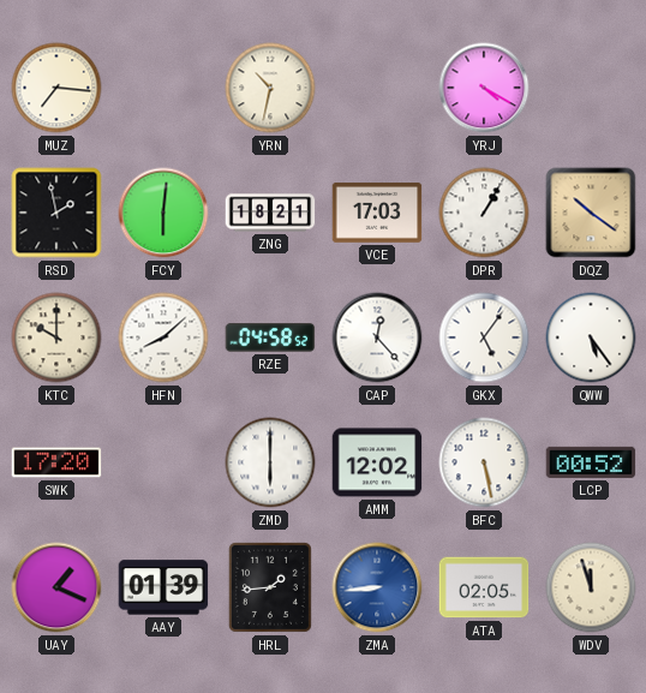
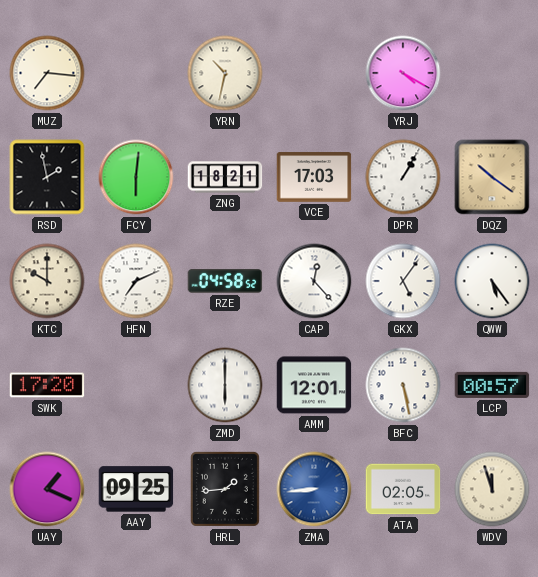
HFN: 8:08 -> 7:11
AMM: 12:02 -> 12:01
LCP: 00:52 -> 00:57
AAY: 01:39 -> 09:25
